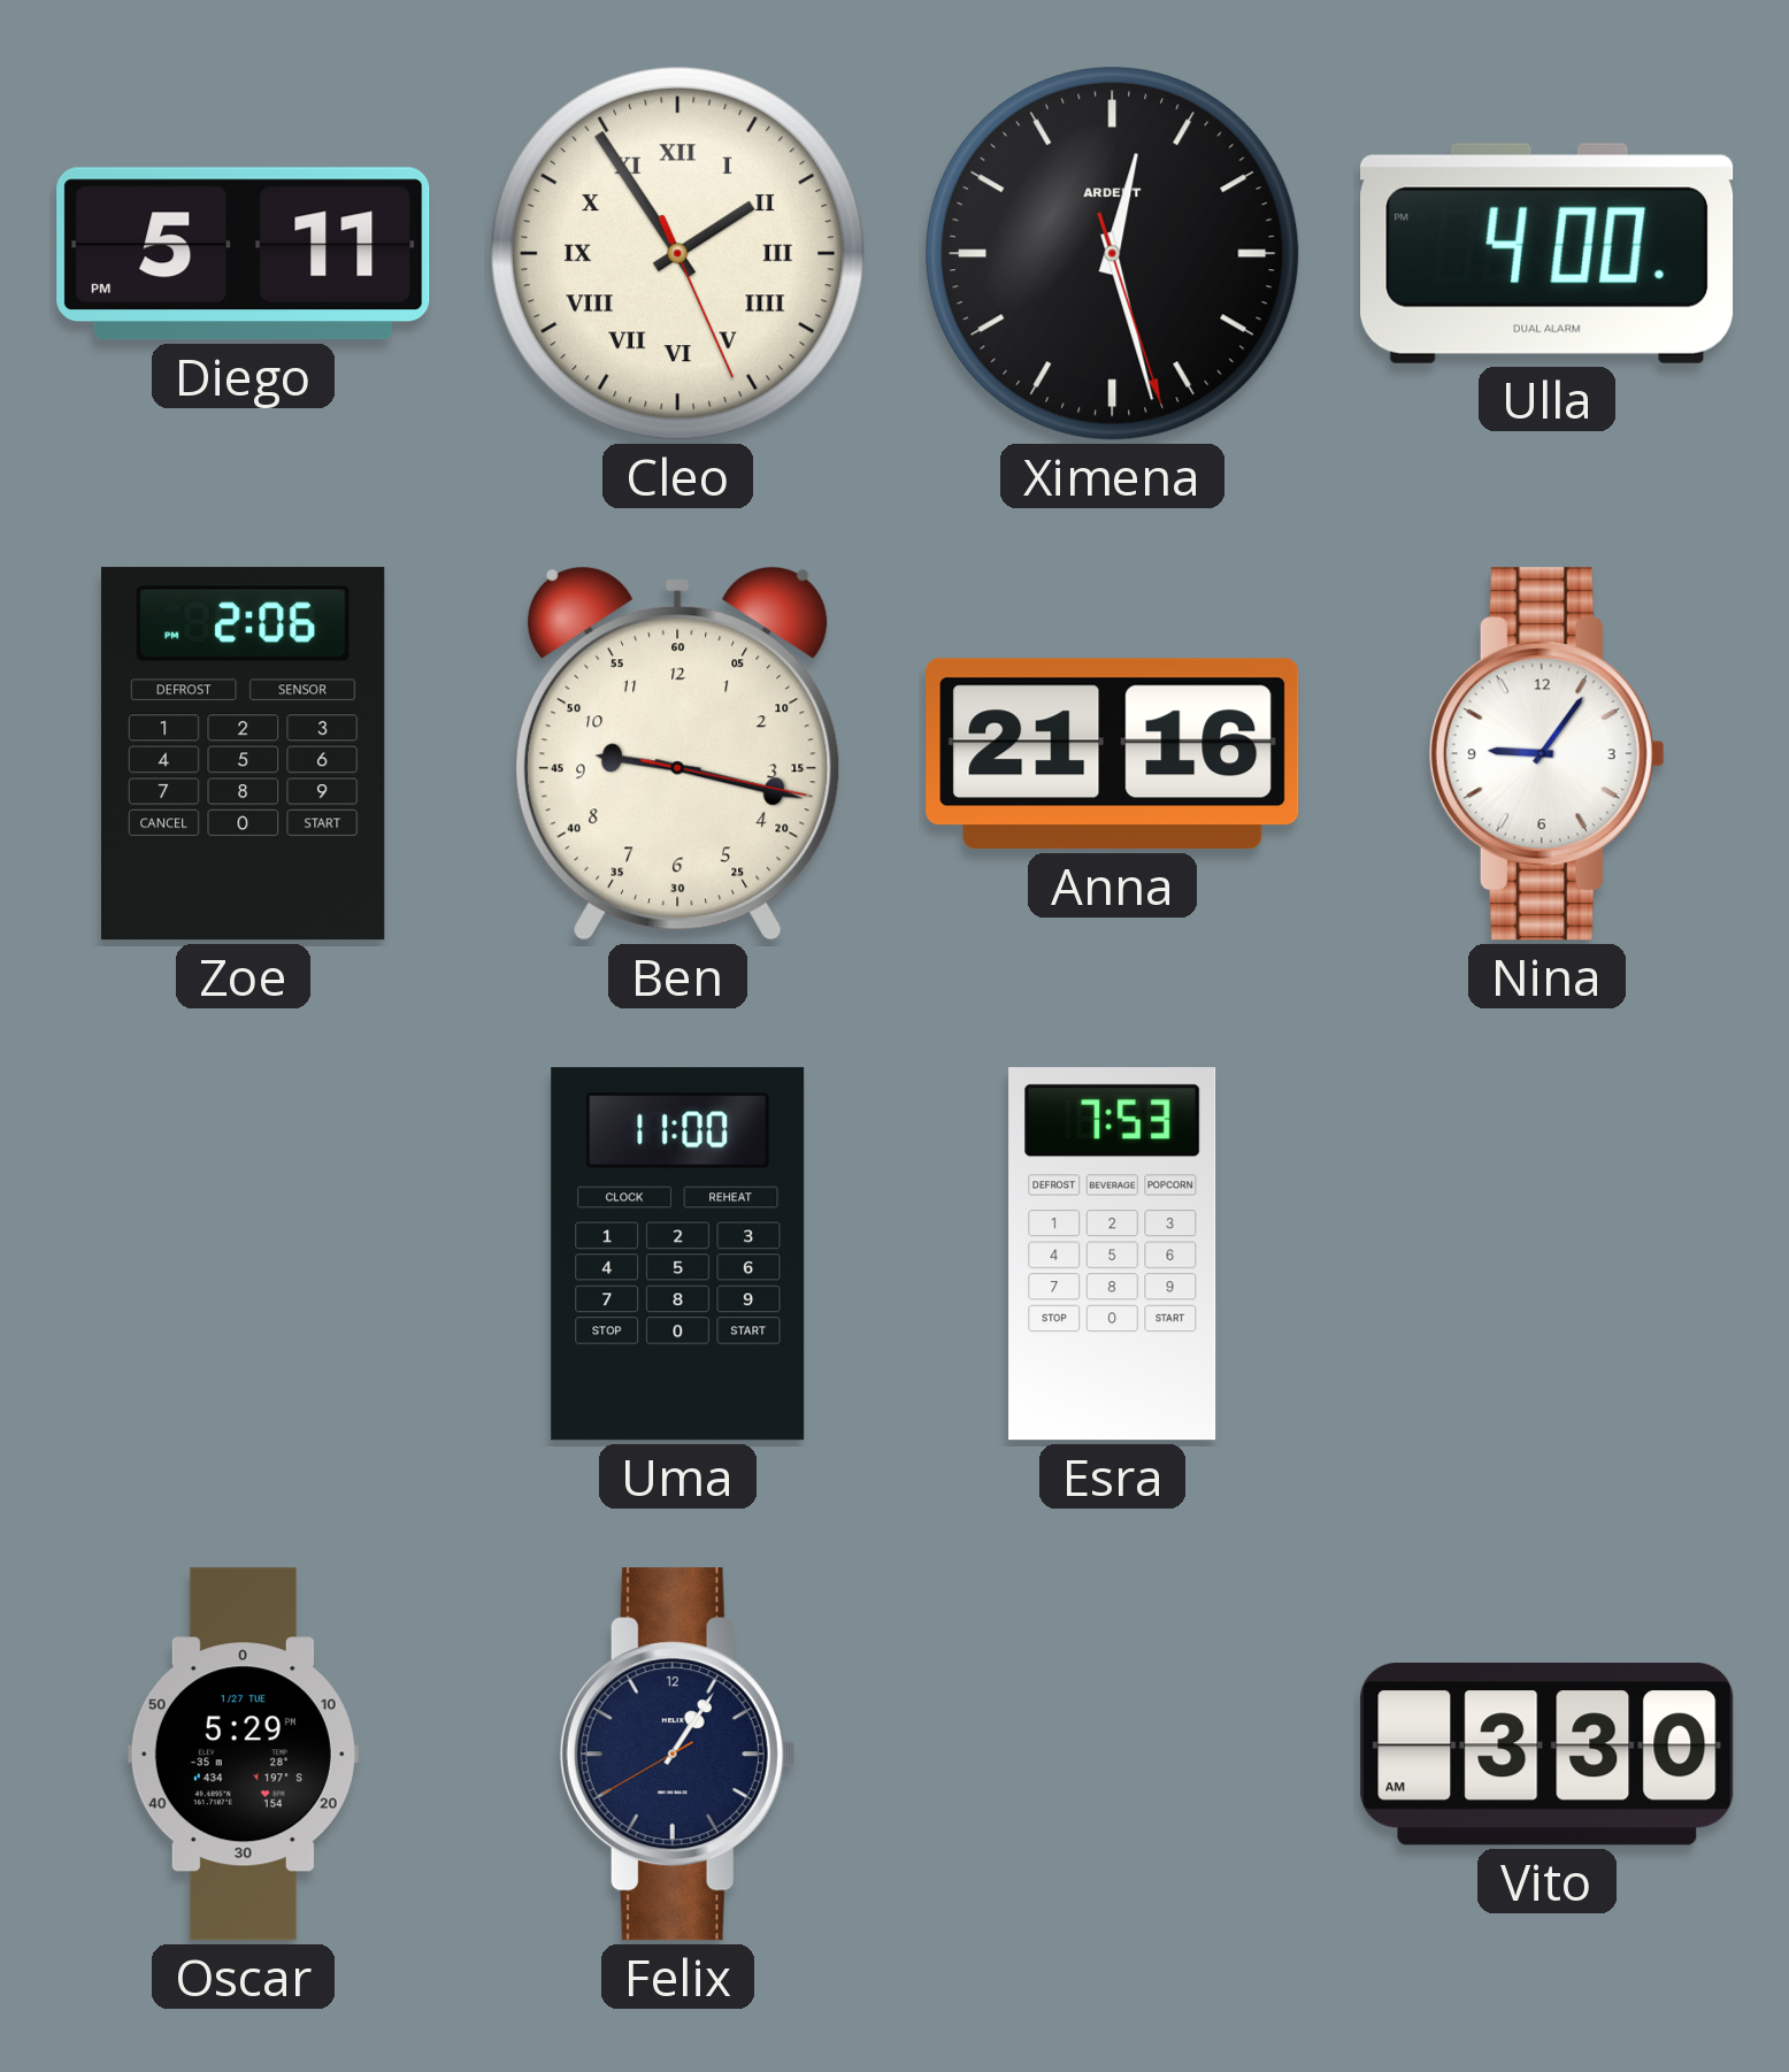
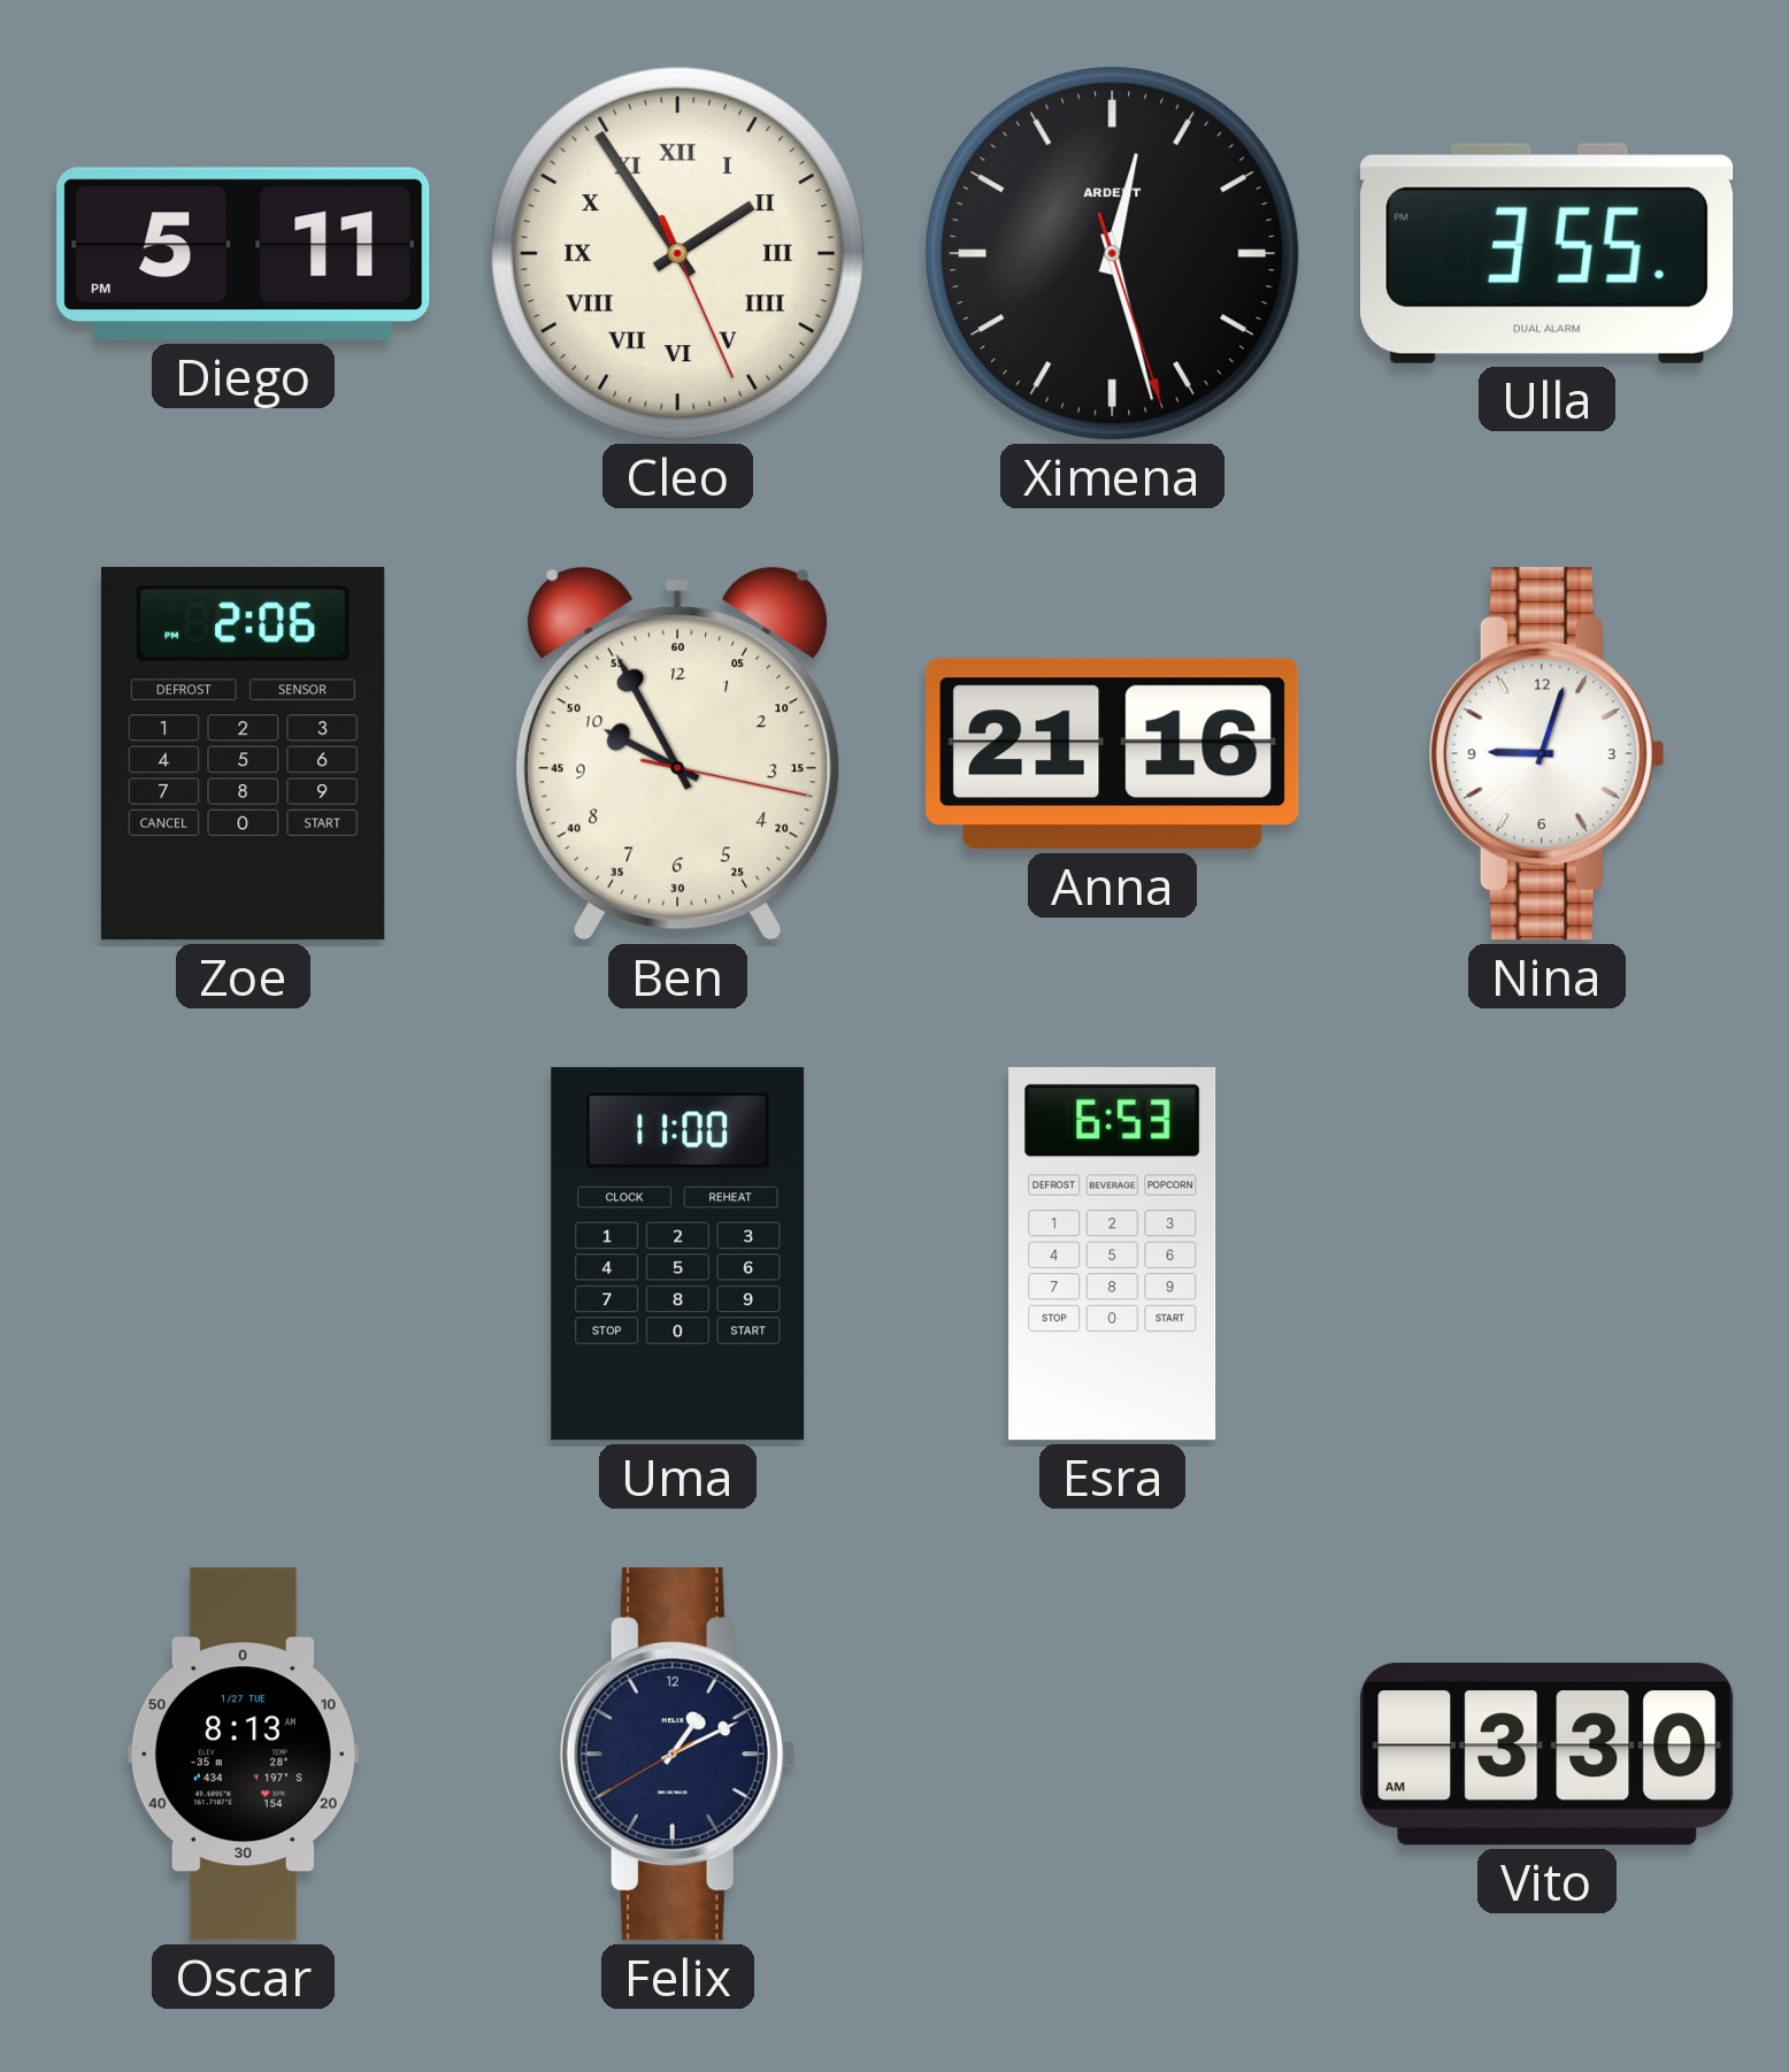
Ulla: 4:00 -> 3:55
Ben: 9:17 -> 9:55
Nina: 9:06 -> 9:03
Esra: 7:53 -> 6:53
Oscar: 5:29 -> 8:13
Felix: 1:05 -> 1:10
